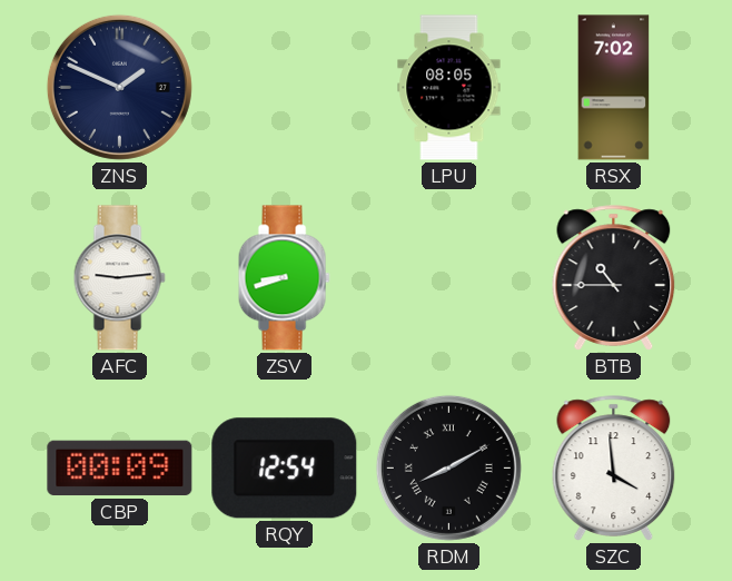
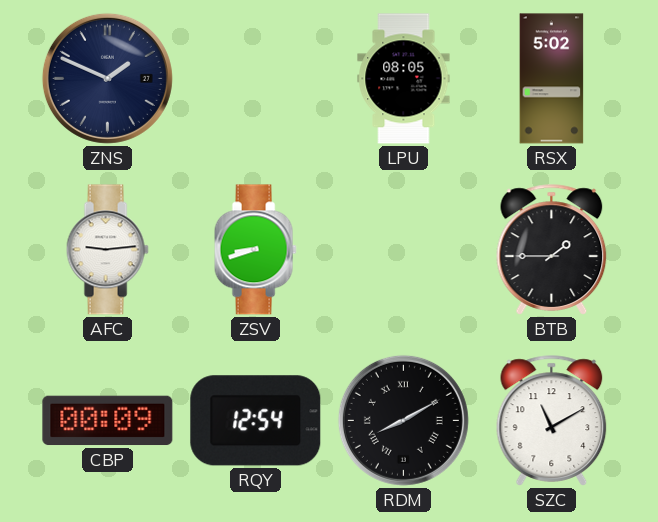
RSX: 7:02 -> 5:02
BTB: 10:45 -> 1:45
SZC: 3:59 -> 11:10
